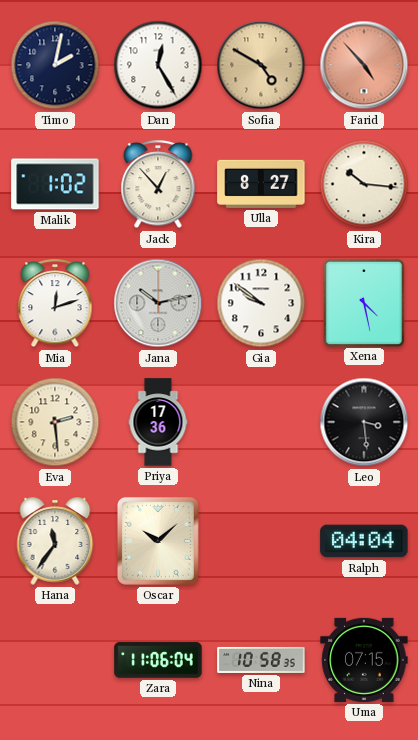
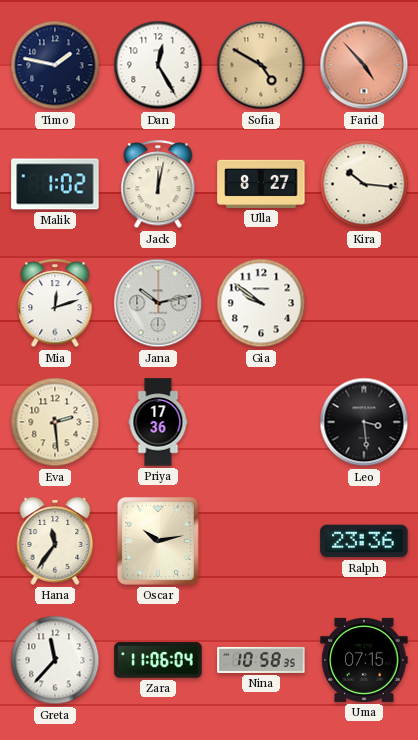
Timo: 2:02 -> 1:47
Jack: 12:53 -> 12:02
Xena: 4:28 -> none
Oscar: 10:08 -> 10:13
Ralph: 04:04 -> 23:36
Greta: none -> 11:37
